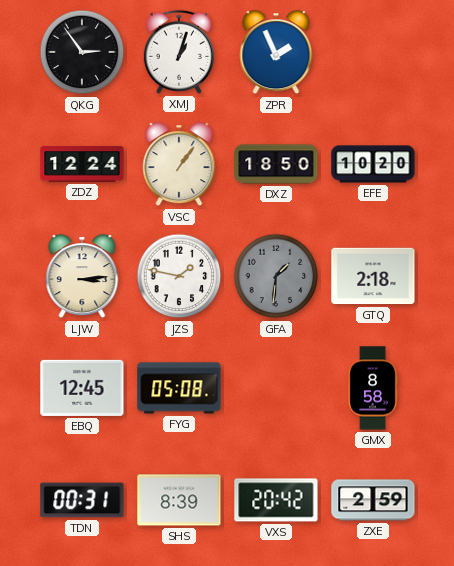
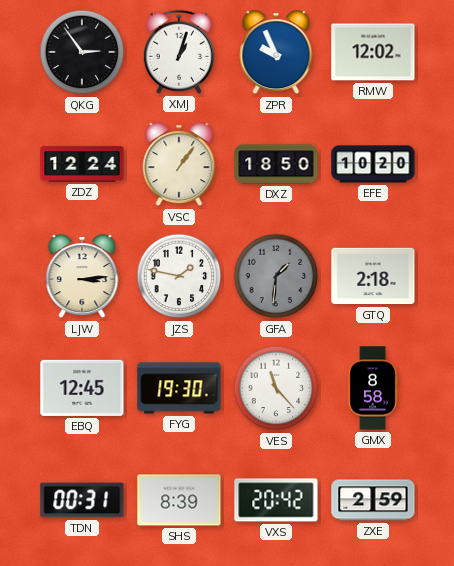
ZPR: 1:56 -> 9:56
RMW: none -> 12:02
FYG: 05:08 -> 19:30
VES: none -> 11:23
